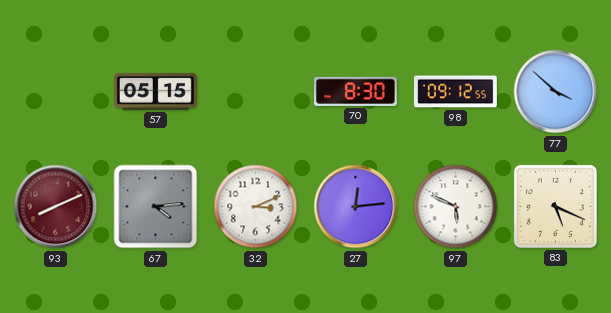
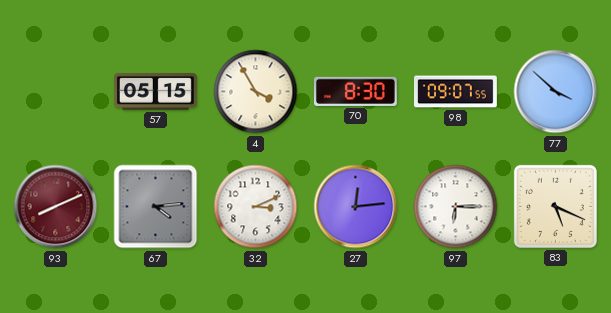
4: none -> 3:55
98: 09:12 -> 09:07
97: 5:49 -> 6:15
